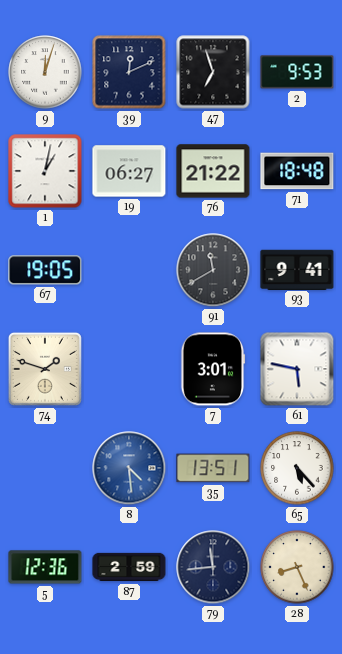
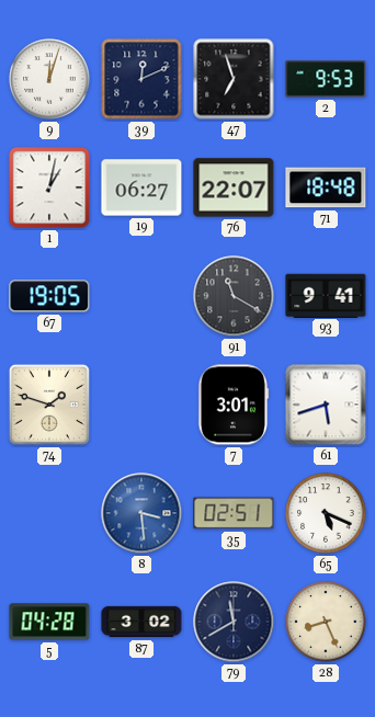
76: 21:22 -> 22:07
91: 11:40 -> 11:20
61: 5:47 -> 5:42
8: 4:29 -> 3:29
35: 13:51 -> 02:51
65: 5:23 -> 5:19
5: 12:36 -> 04:28
87: 2:59 -> 3:02
79: 11:44 -> 11:40
